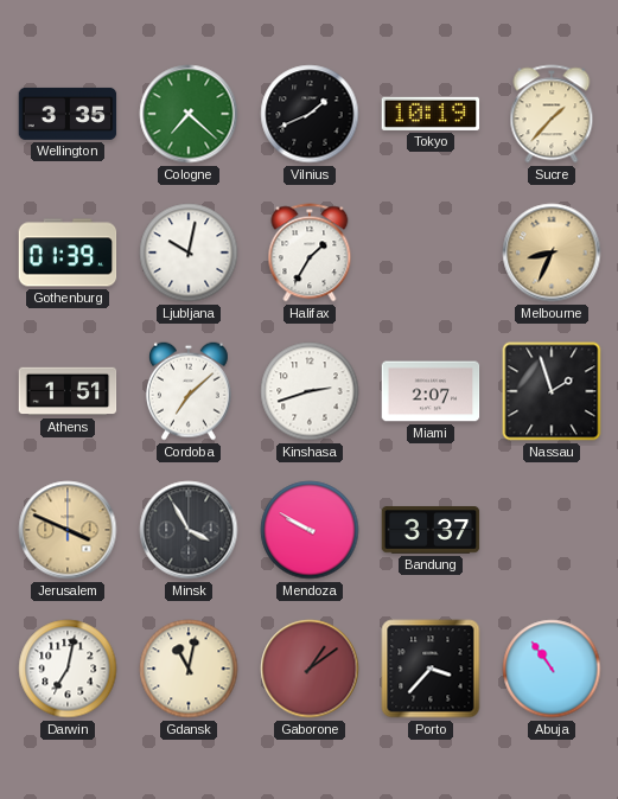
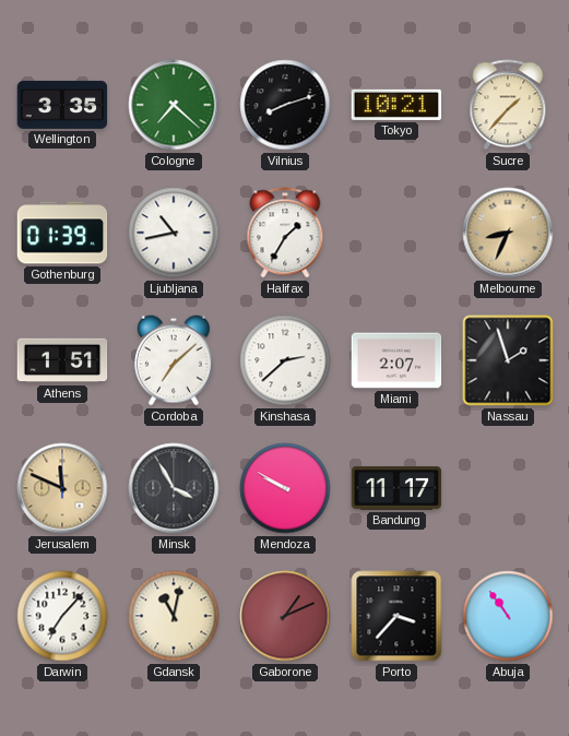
Vilnius: 1:41 -> 8:12
Tokyo: 10:19 -> 10:21
Ljubljana: 10:02 -> 10:43
Kinshasa: 2:42 -> 2:38
Jerusalem: 3:49 -> 11:49
Bandung: 3:37 -> 11:17
Darwin: 7:02 -> 7:07
Gaborone: 1:09 -> 1:11
